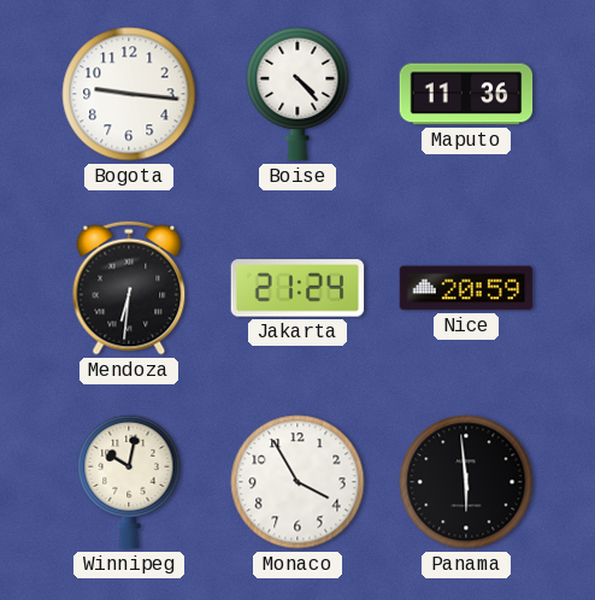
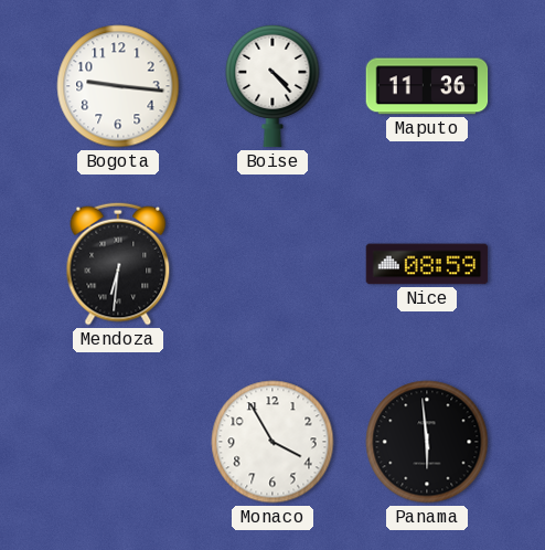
Jakarta: 21:24 -> none
Nice: 20:59 -> 08:59
Winnipeg: 10:02 -> none
